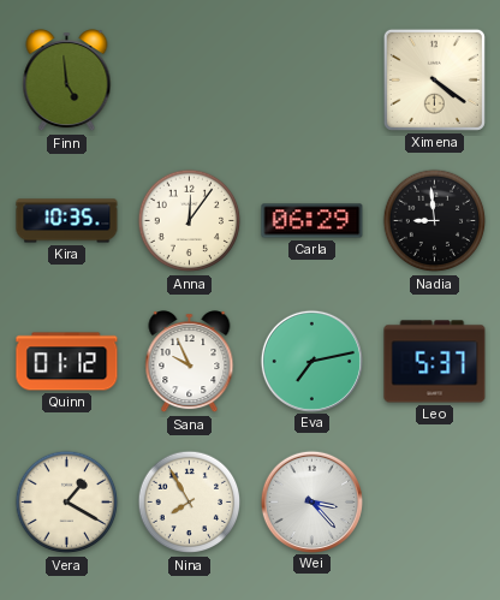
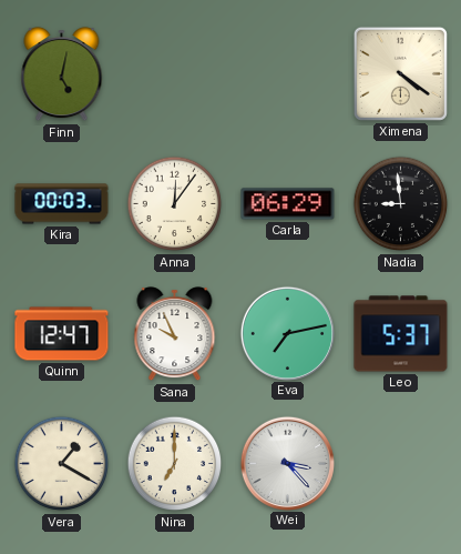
Finn: 4:59 -> 5:02
Kira: 10:35 -> 00:03
Quinn: 01:12 -> 12:47
Nina: 7:55 -> 7:00
